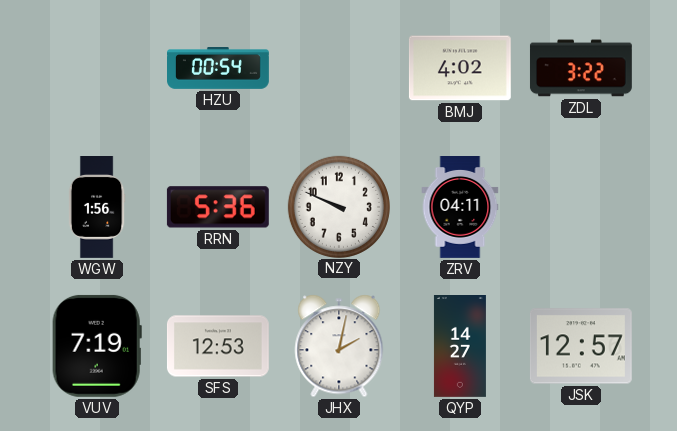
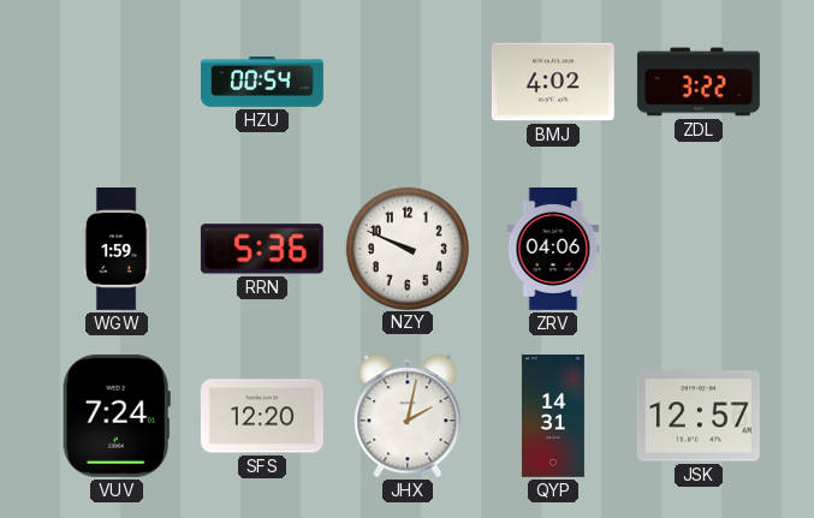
WGW: 1:56 -> 1:59
ZRV: 04:11 -> 04:06
VUV: 7:19 -> 7:24
SFS: 12:53 -> 12:20
QYP: 14:27 -> 14:31
